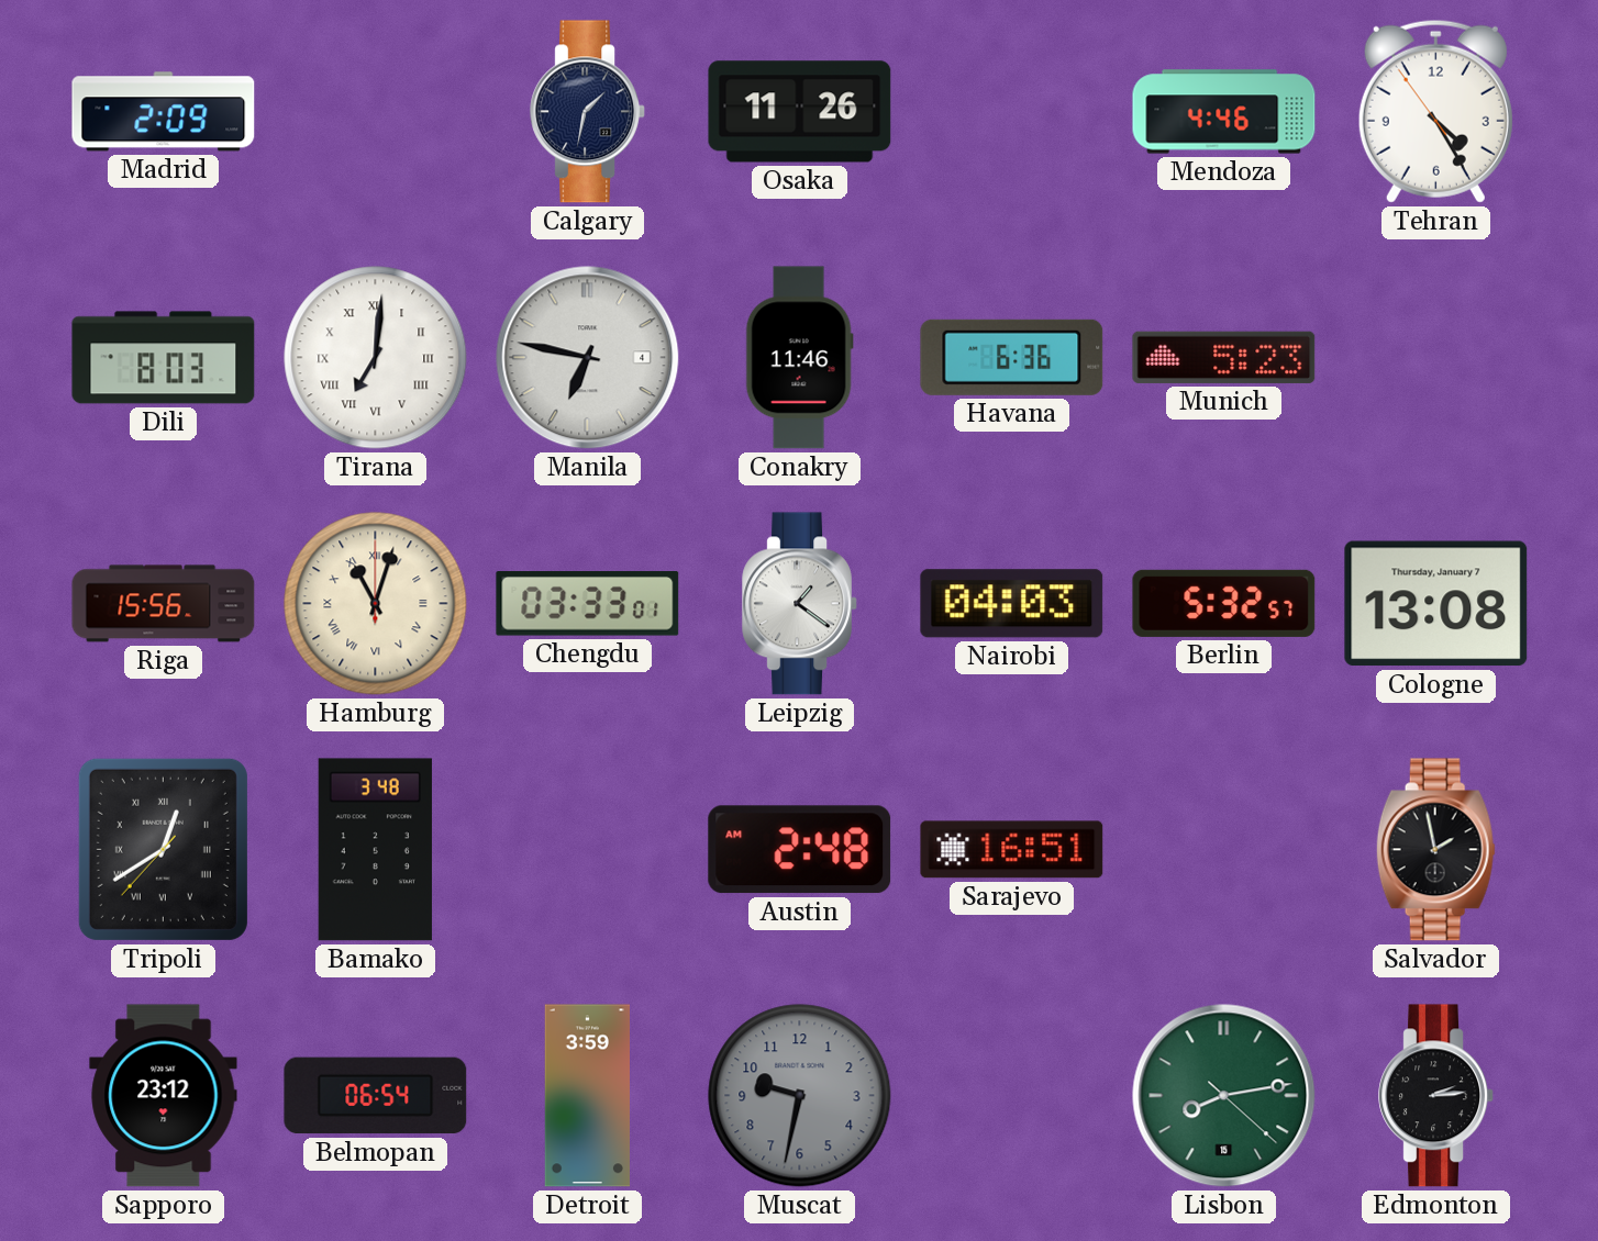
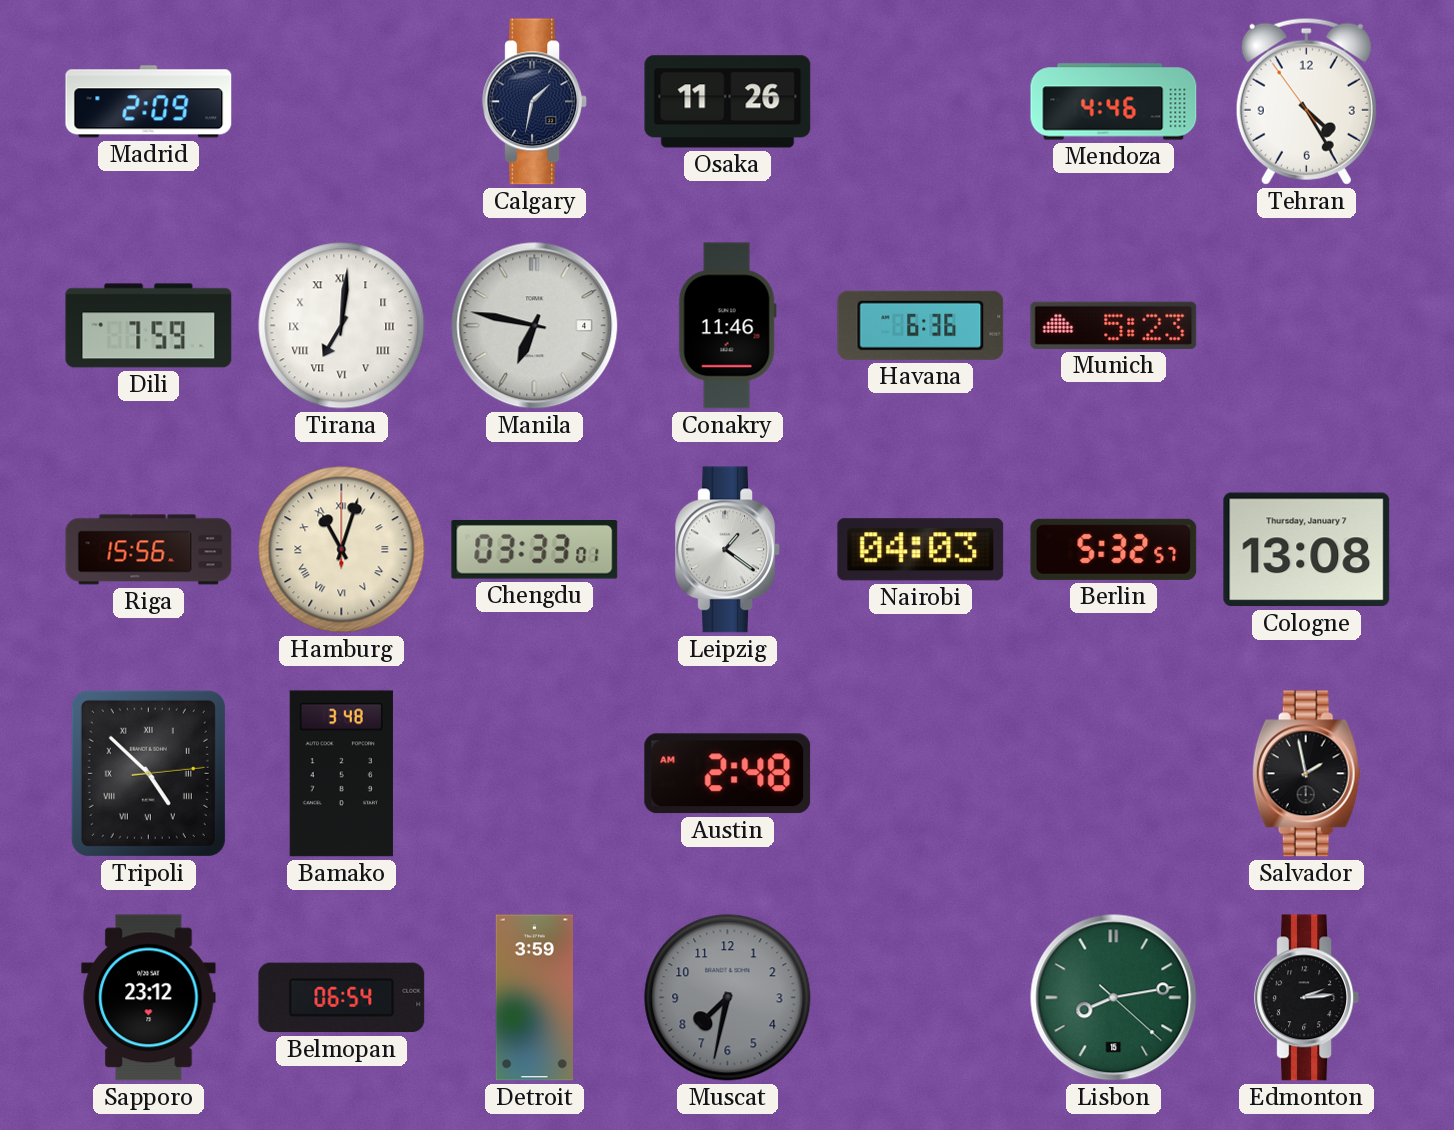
Dili: 8:03 -> 7:59
Tripoli: 12:39 -> 4:52
Sarajevo: 16:51 -> none
Muscat: 9:32 -> 7:32
